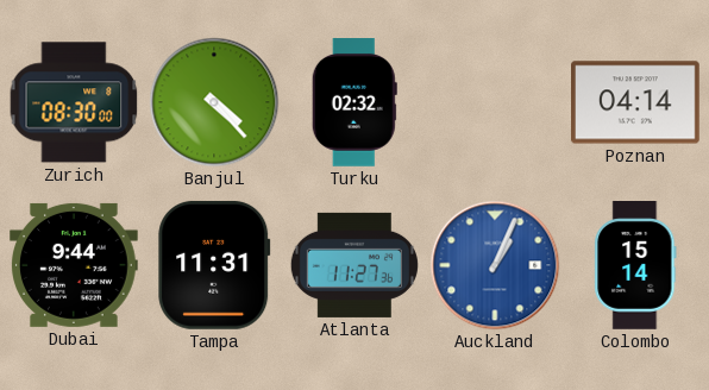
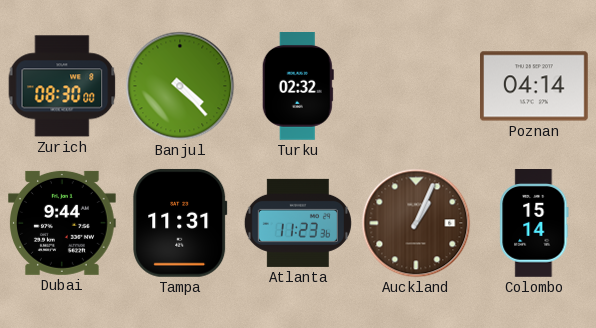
Atlanta: 11:27 -> 11:23
Auckland dial: blue -> brown
